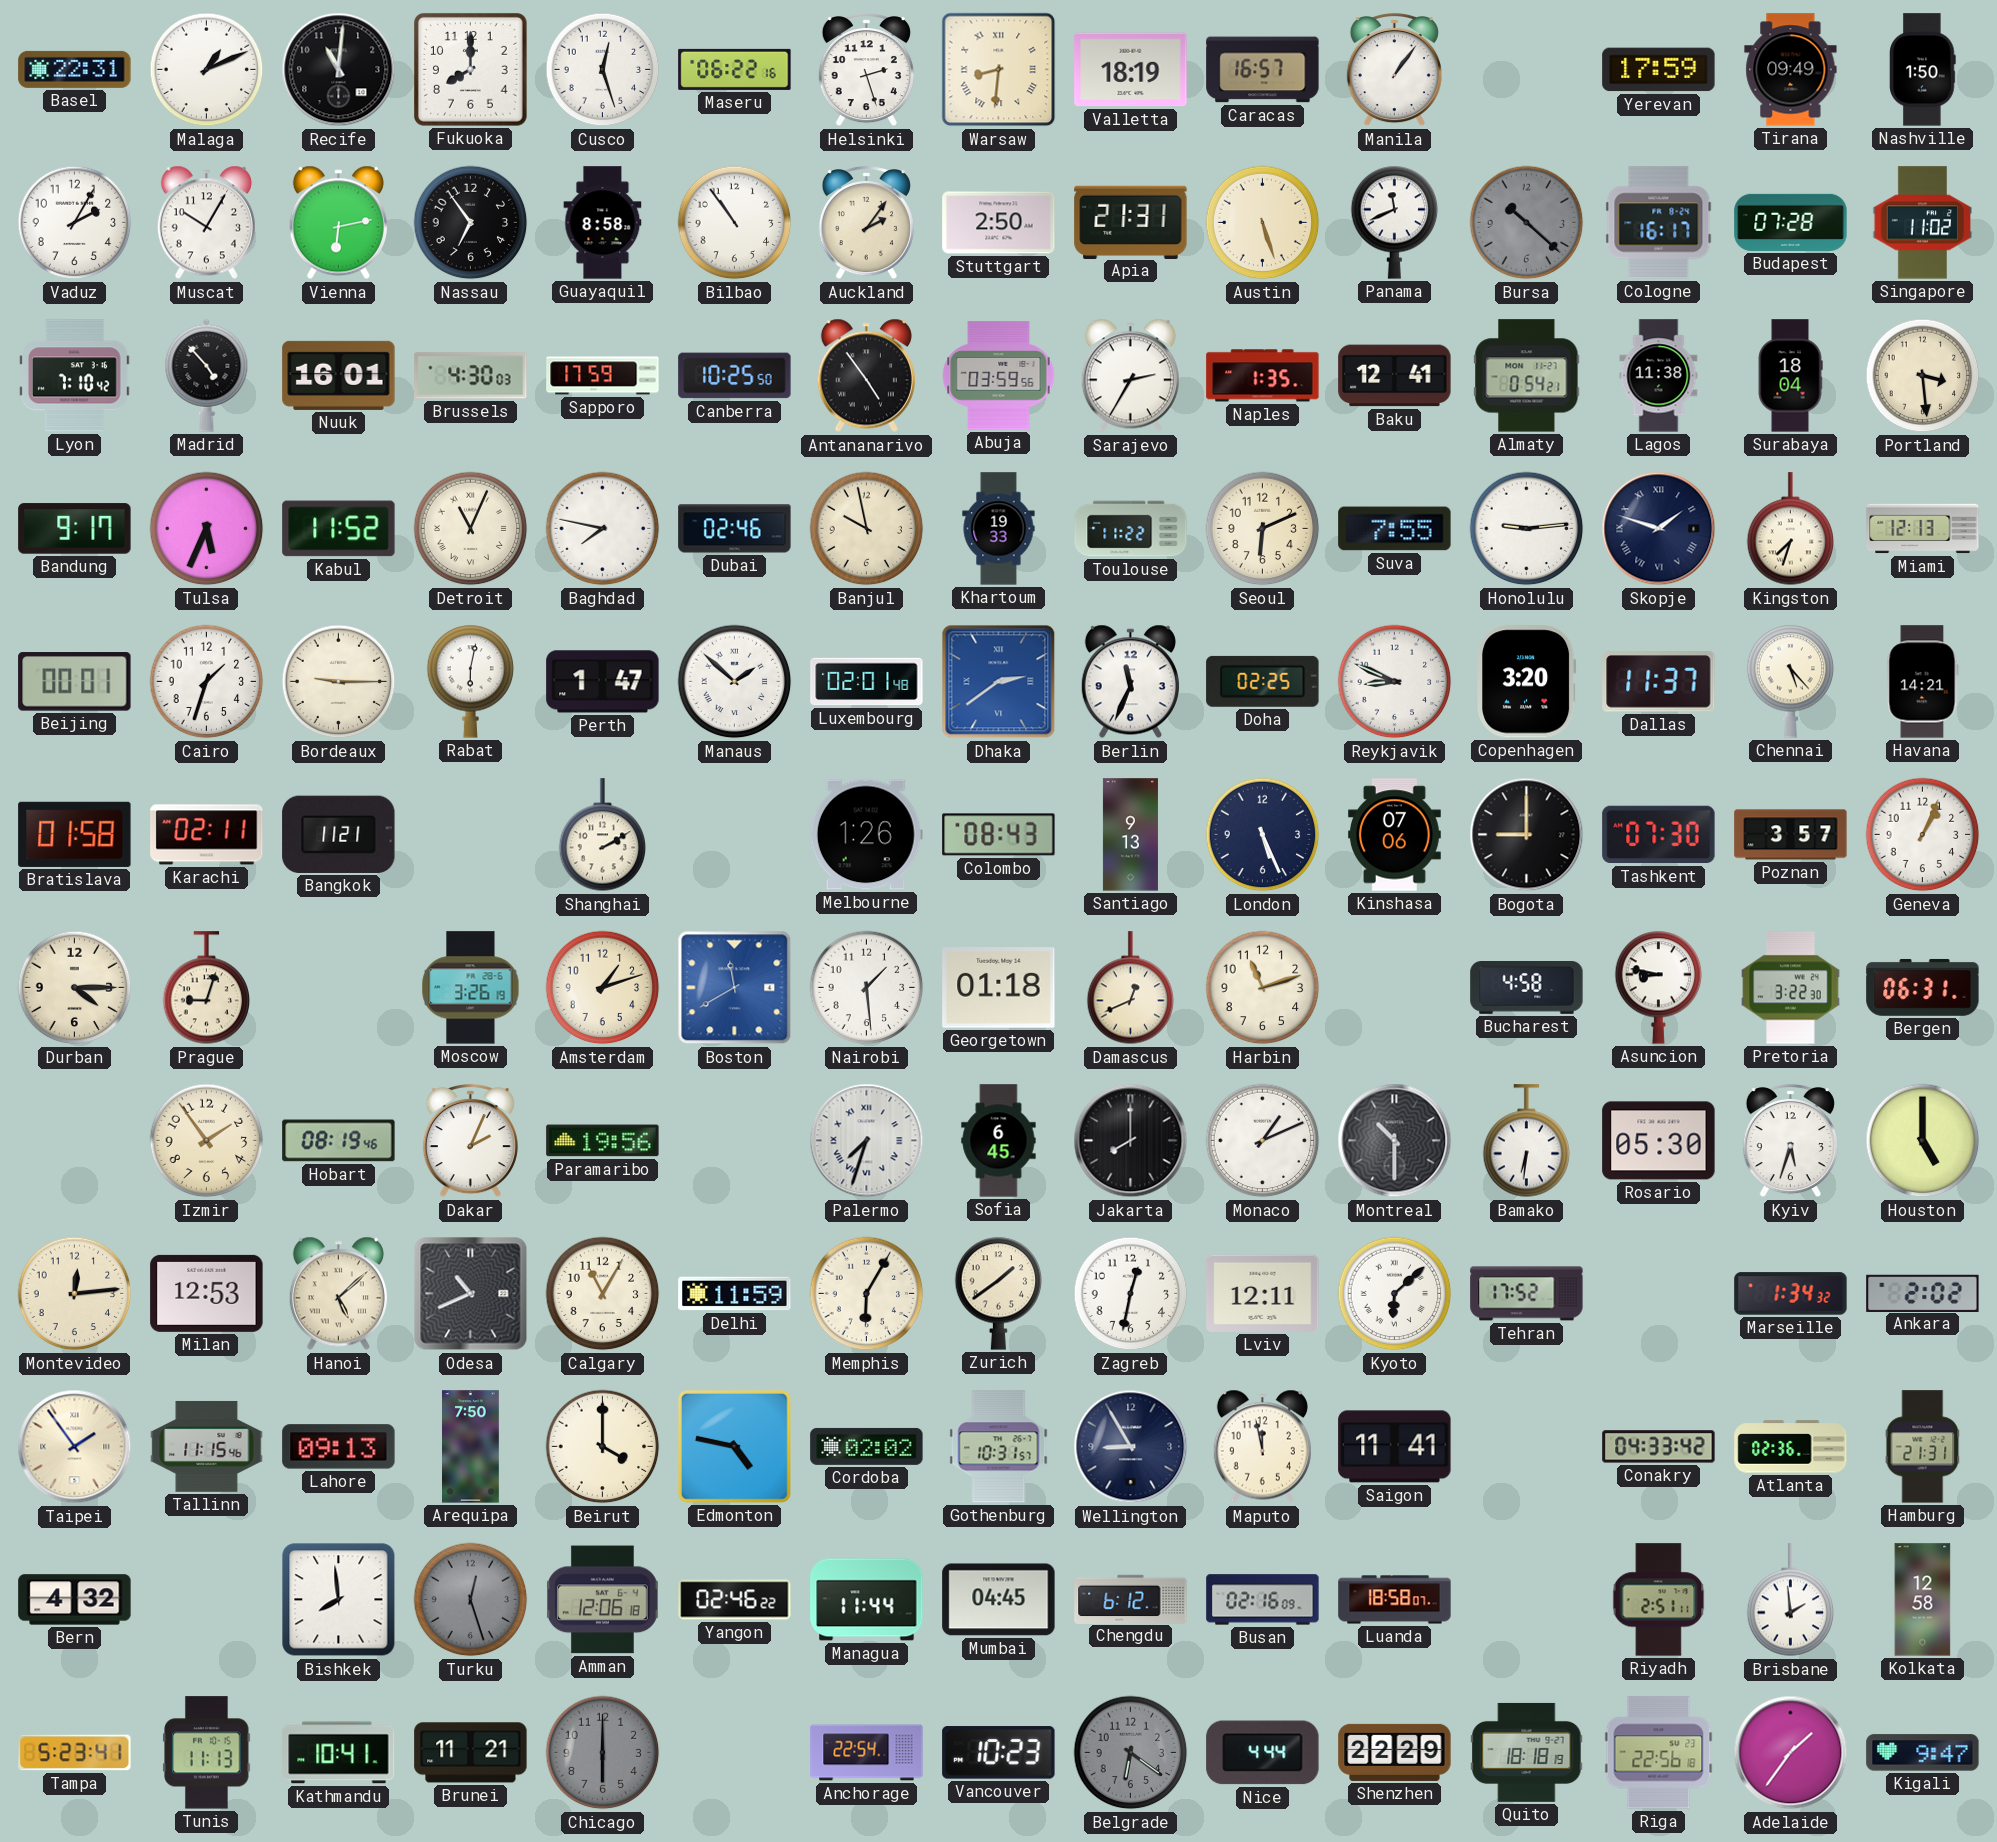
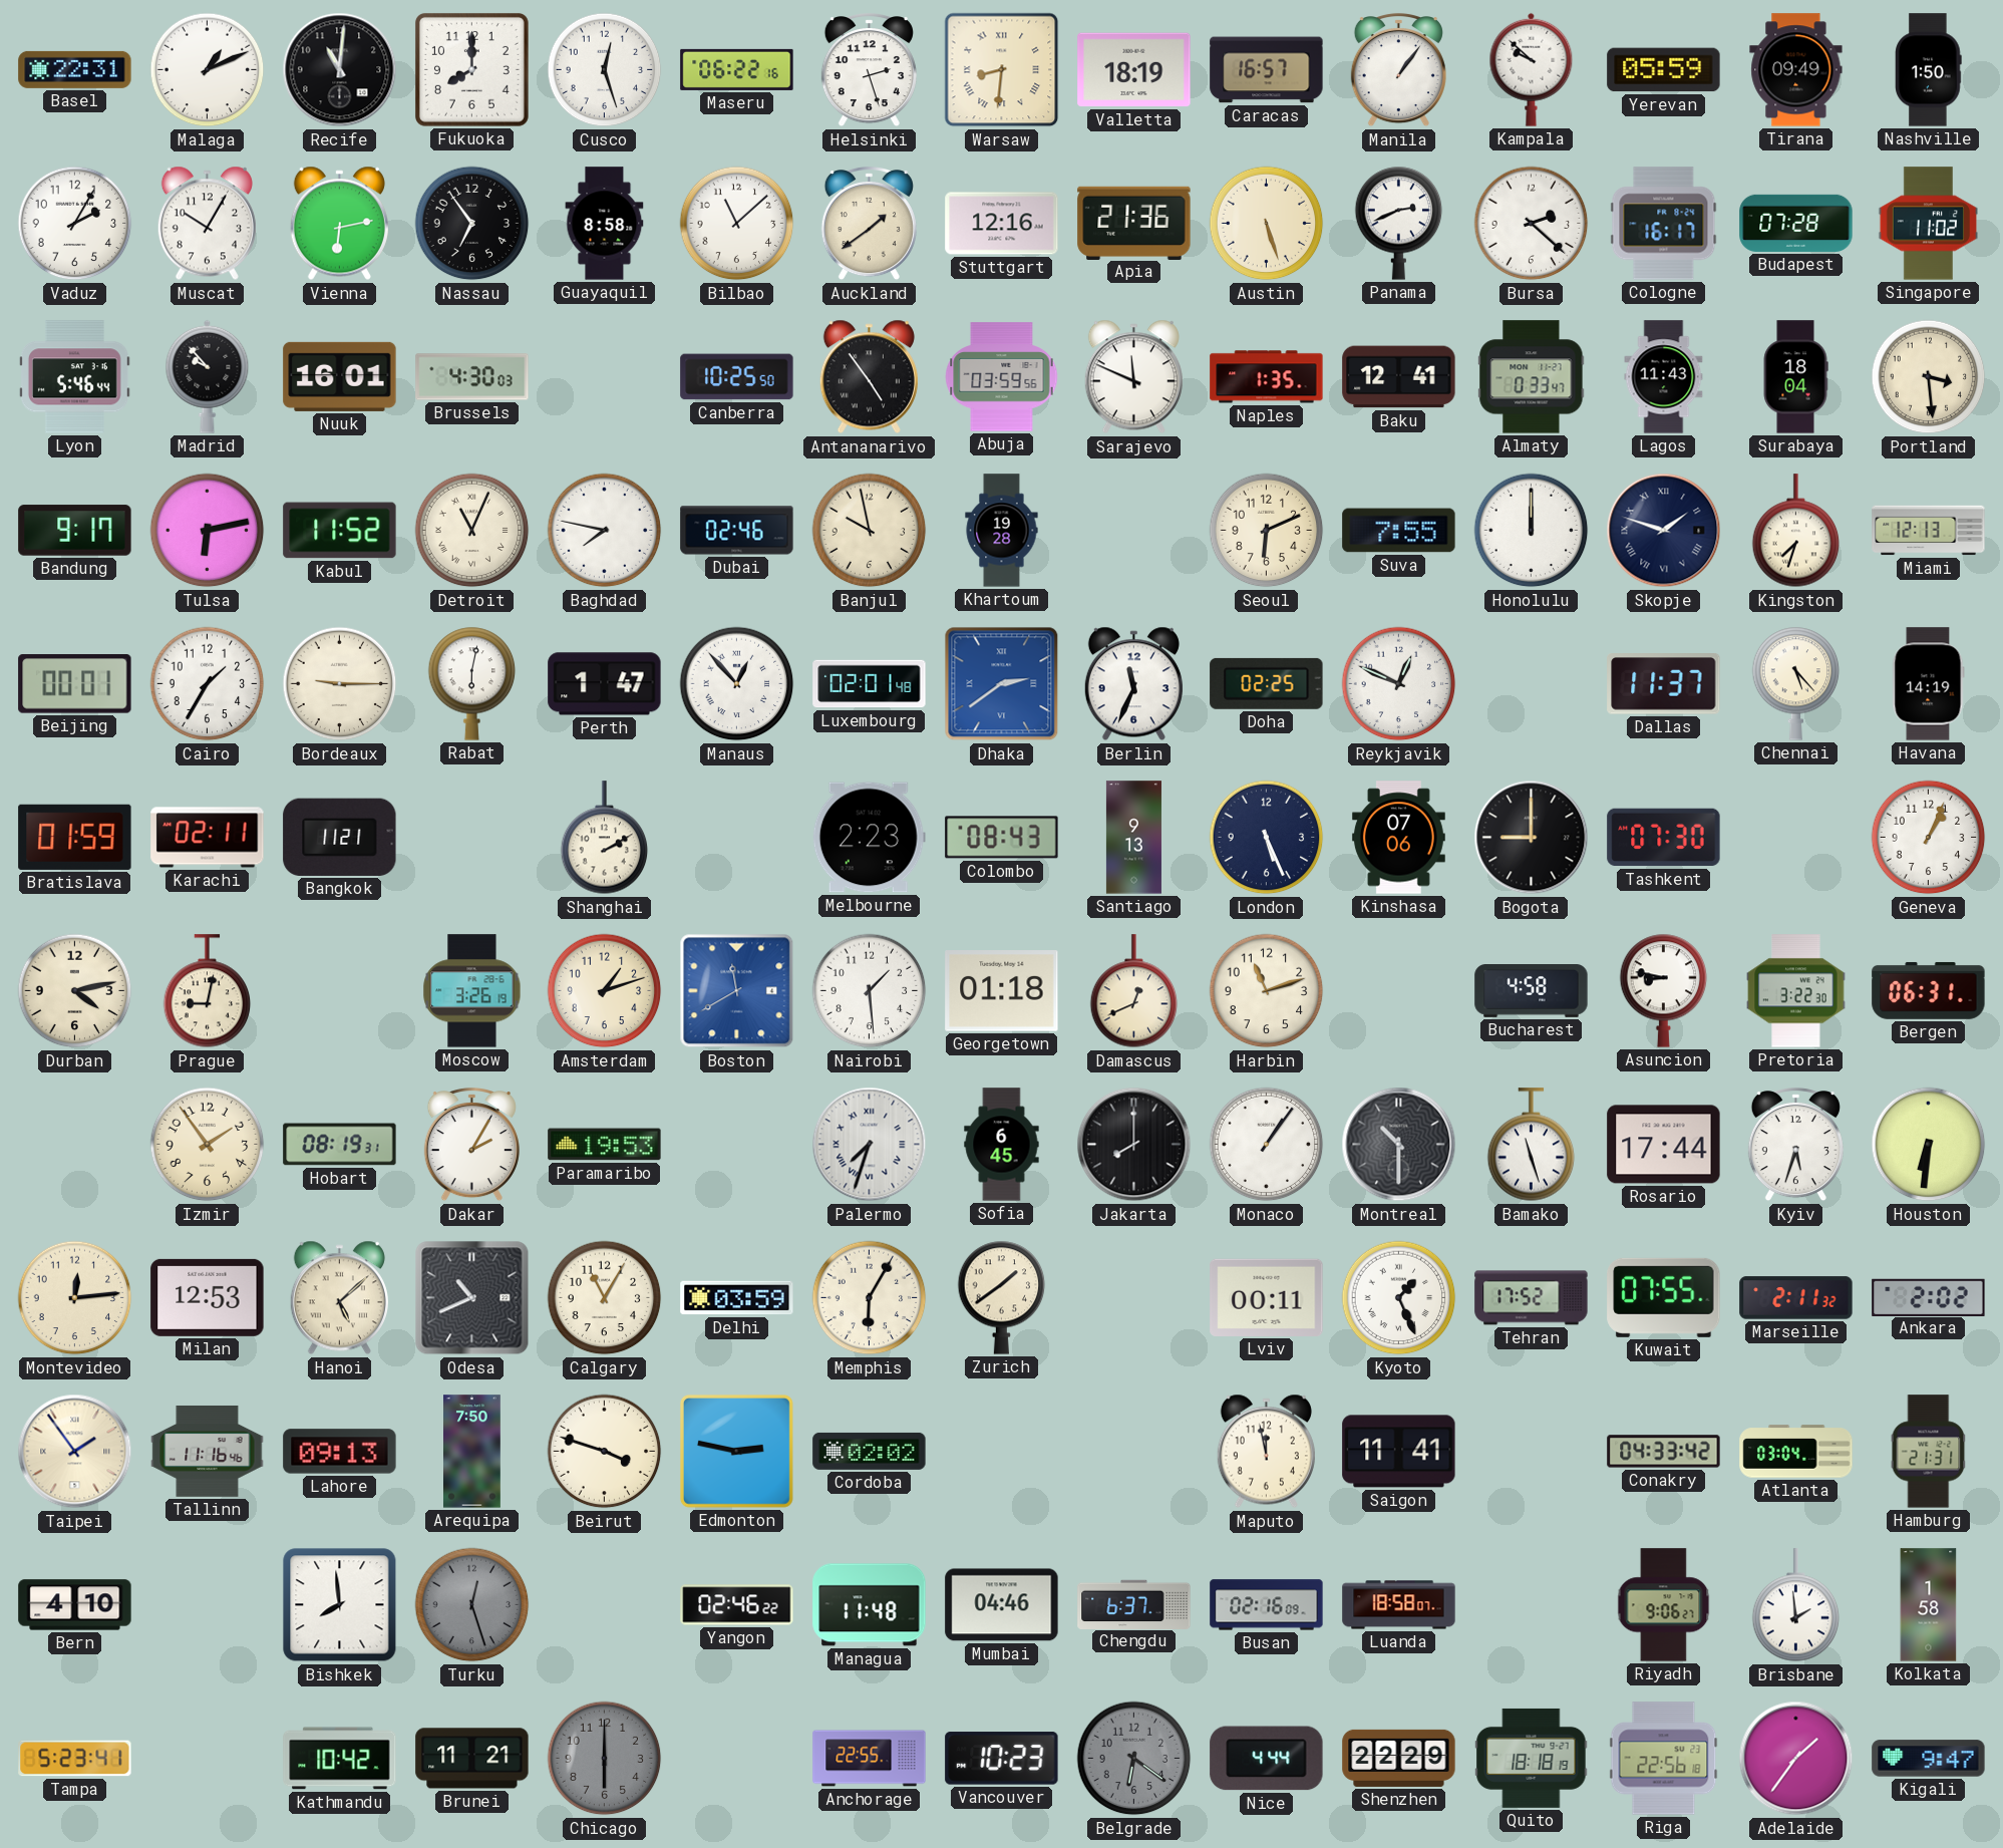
Kampala: none -> 9:52
Yerevan: 17:59 -> 05:59
Bilbao: 10:54 -> 11:08
Auckland: 2:06 -> 1:39
Stuttgart: 2:50 -> 12:16
Apia: 21:31 -> 21:36
Panama: 11:41 -> 2:41
Bursa: 10:22 -> 2:22
Bursa dial: grey -> white
Lyon: 7:10 -> 5:46
Madrid: 4:53 -> 9:53
Sapporo: 17:59 -> none
Sarajevo: 2:35 -> 11:49
Almaty: 0:54 -> 0:33
Lagos: 11:38 -> 11:43
Tulsa: 5:34 -> 6:13
Khartoum: 19:33 -> 19:28
Toulouse: 11:22 -> none
Honolulu: 9:14 -> 12:00
Cairo: 1:33 -> 1:35
Manaus: 1:52 -> 12:53
Reykjavik: 8:49 -> 12:49
Copenhagen: 3:20 -> none
Havana: 14:21 -> 14:19
Bratislava: 01:58 -> 01:59
Melbourne: 1:26 -> 2:23
Poznan: 3:57 -> none
Durban: 4:15 -> 4:13
Prague: 9:03 -> 9:02
Hobart: 08:19:46 -> 08:19:31
Dakar: 2:04 -> 2:05
Paramaribo: 19:56 -> 19:53
Monaco: 1:11 -> 1:06
Bamako: 6:31 -> 11:27
Rosario: 05:30 -> 17:44
Houston: 5:00 -> 6:31
Delhi: 11:59 -> 03:59
Zagreb: 12:32 -> none
Lviv: 12:11 -> 00:11
Kyoto: 6:08 -> 1:26
Kuwait: none -> 07:55
Marseille: 1:34 -> 2:11
Tallinn: 11:15 -> 11:16
Beirut: 4:00 -> 3:48
Edmonton: 4:47 -> 2:47
Gothenburg: 10:31 -> none
Wellington: 8:55 -> none
Atlanta: 02:36 -> 03:04
Bern: 4:32 -> 4:10
Amman: 12:06 -> none
Managua: 11:44 -> 11:48
Mumbai: 04:45 -> 04:46
Chengdu: 6:12 -> 6:37
Riyadh: 2:51 -> 9:06
Kolkata: 12:58 -> 1:58
Tunis: 11:13 -> none
Kathmandu: 10:41 -> 10:42
Anchorage: 22:54 -> 22:55
